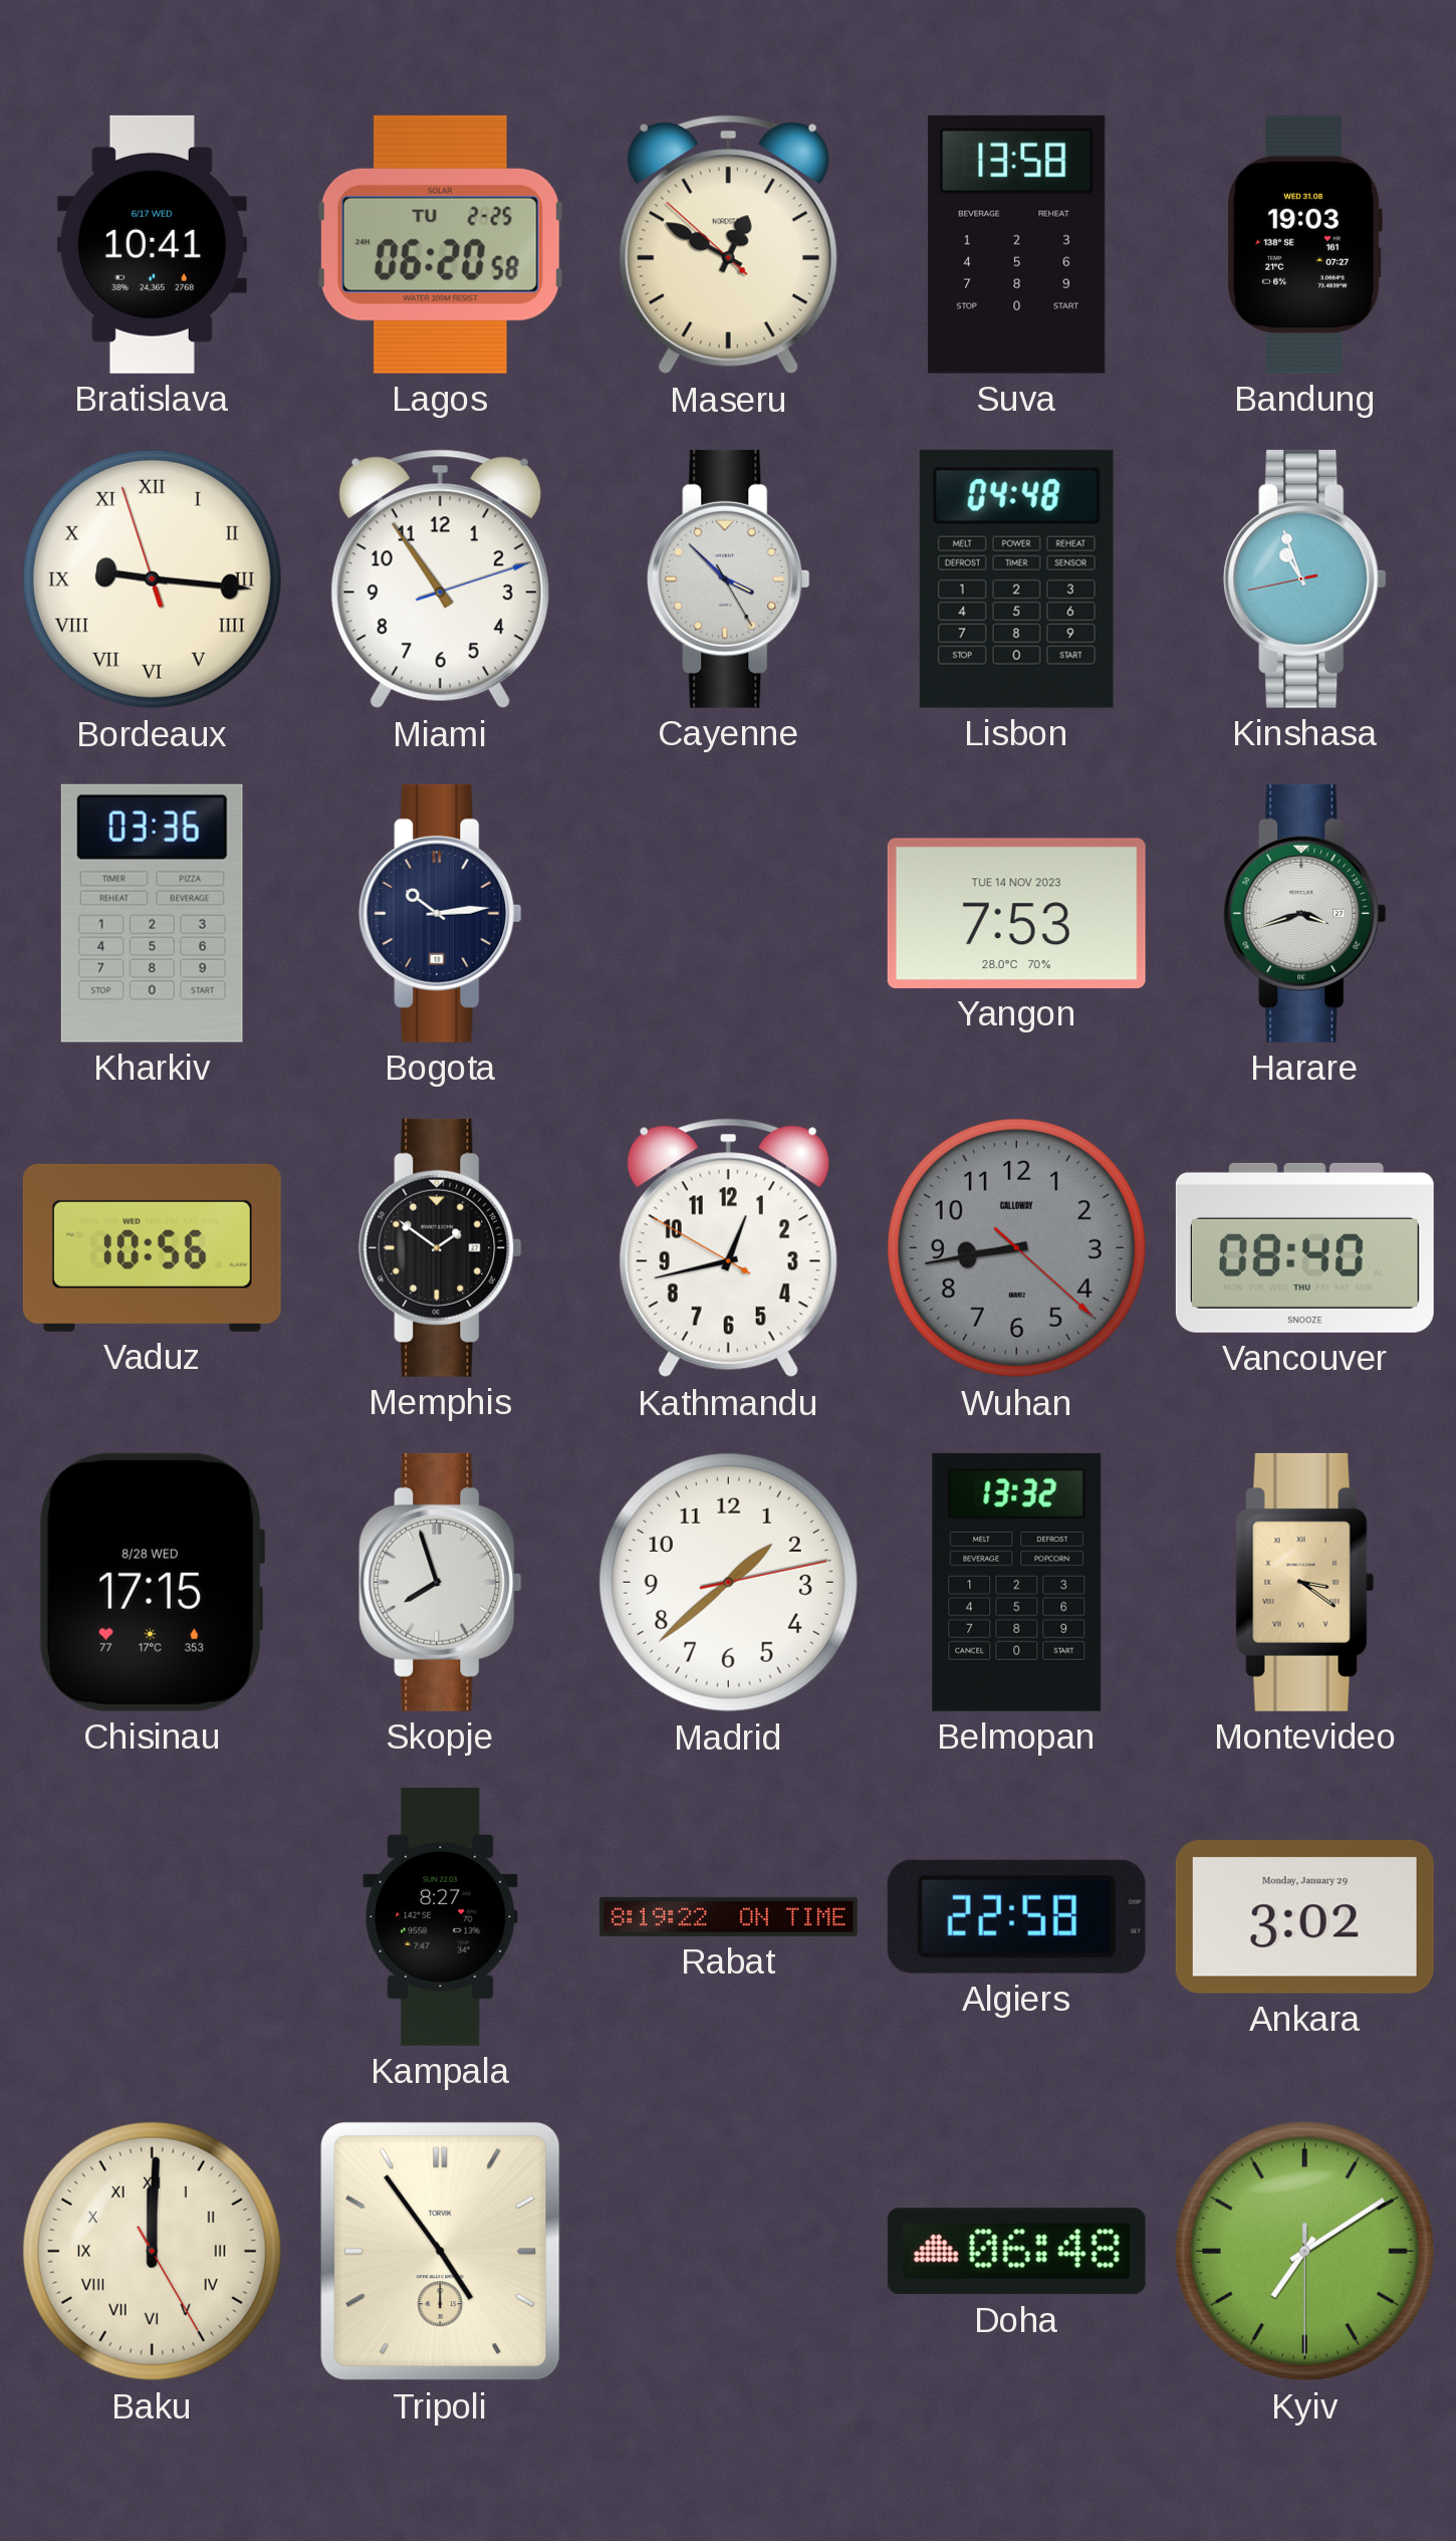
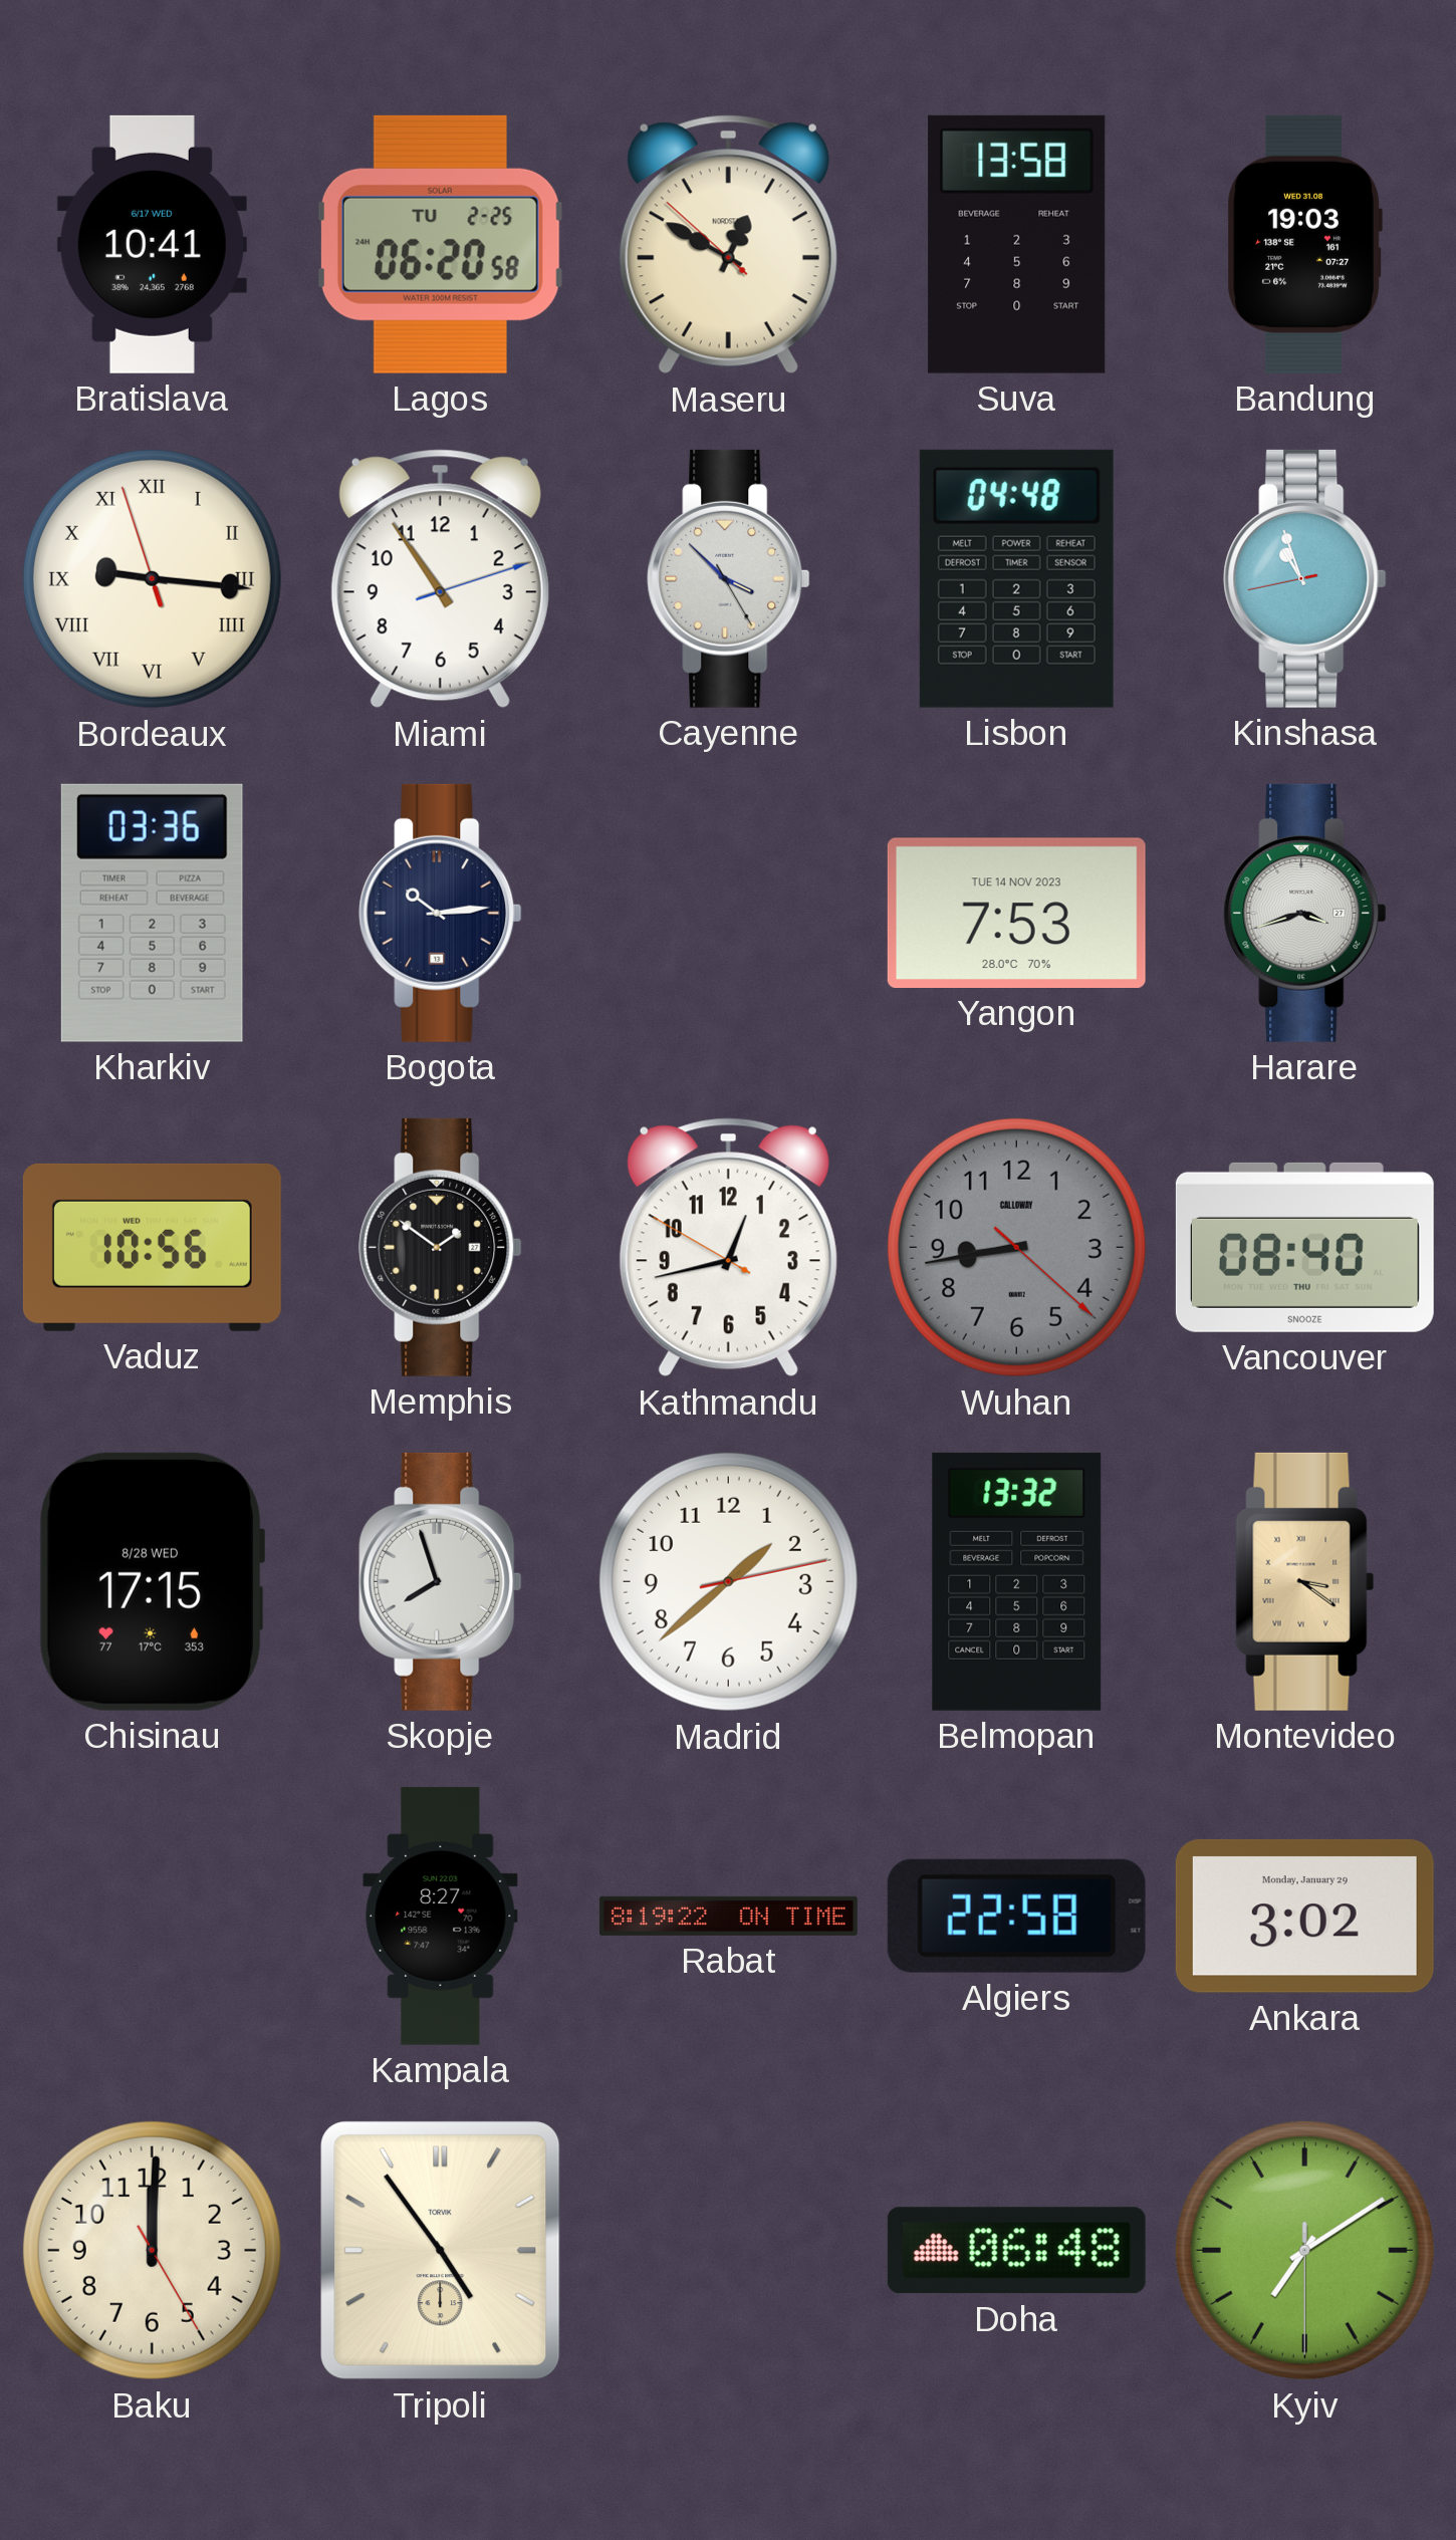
Baku numerals: Roman -> Arabic
